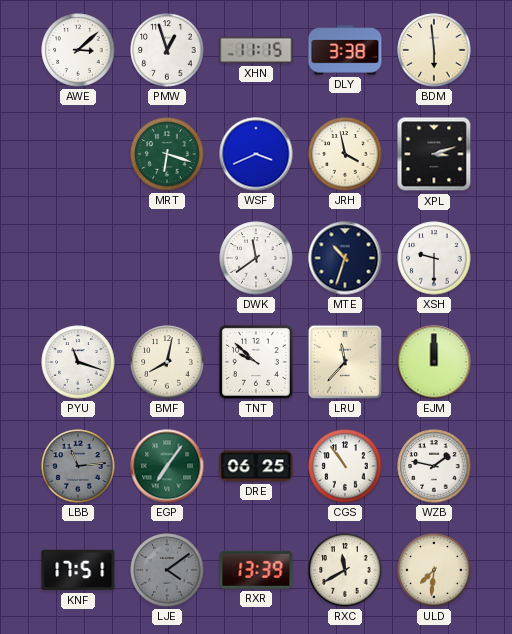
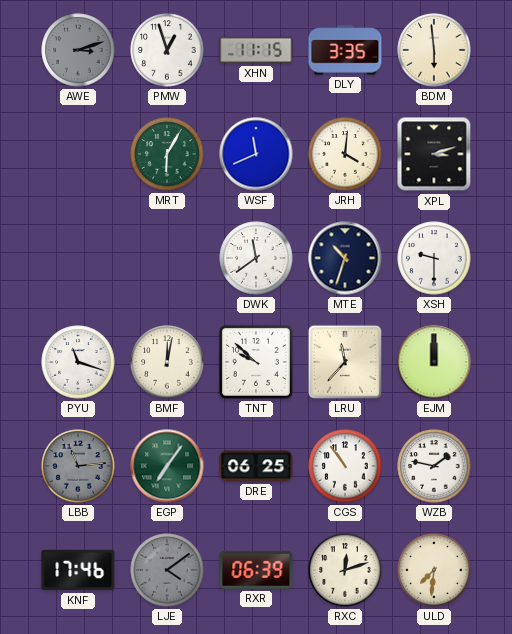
AWE: 3:08 -> 3:12
AWE dial: white -> grey
DLY: 3:38 -> 3:35
MRT: 6:18 -> 6:05
WSF: 3:41 -> 11:41
JRH: 3:58 -> 4:01
BMF: 8:02 -> 12:02
KNF: 17:51 -> 17:46
RXR: 13:39 -> 06:39
RXC: 11:40 -> 12:12
